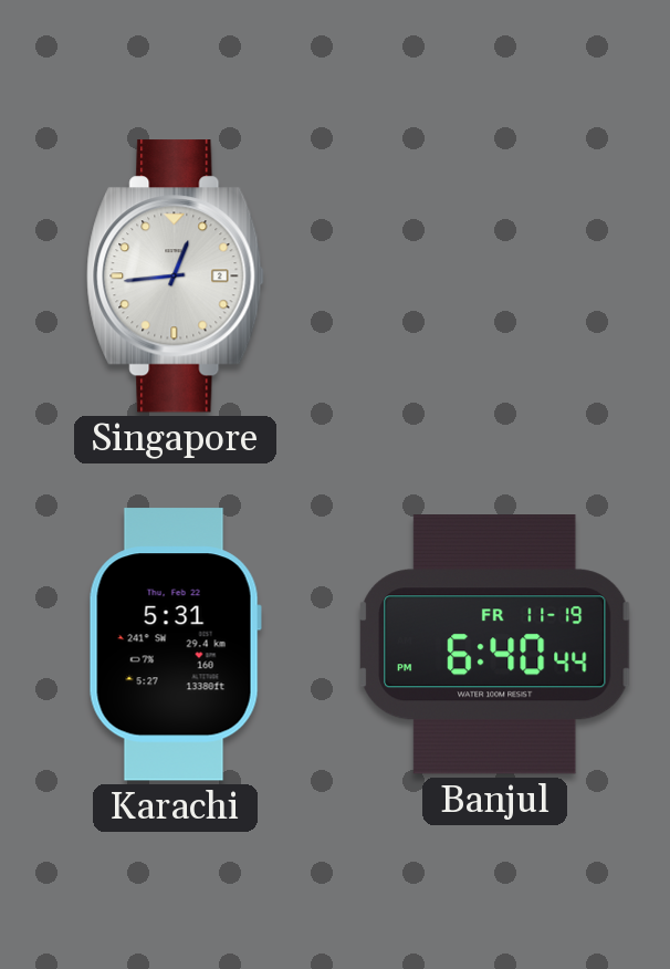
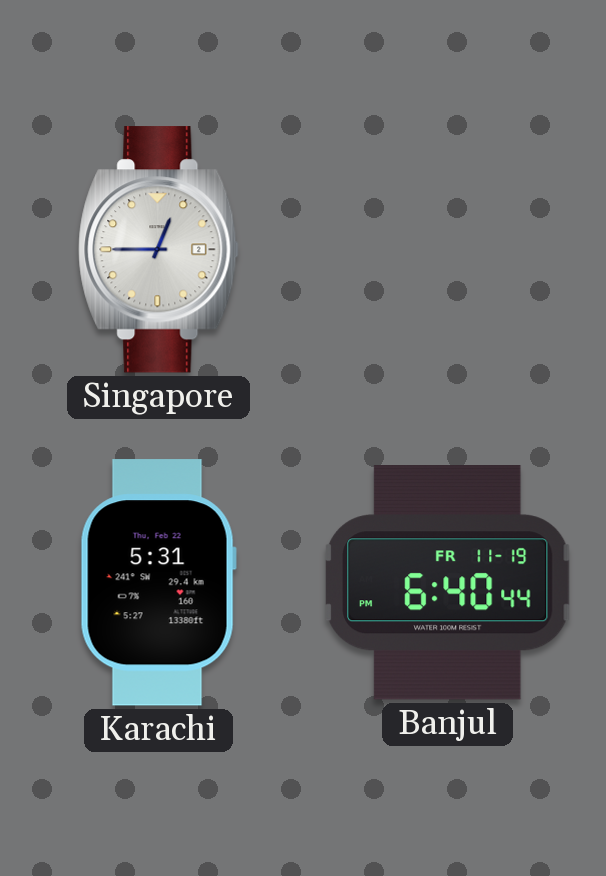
Singapore: 12:44 -> 12:45
